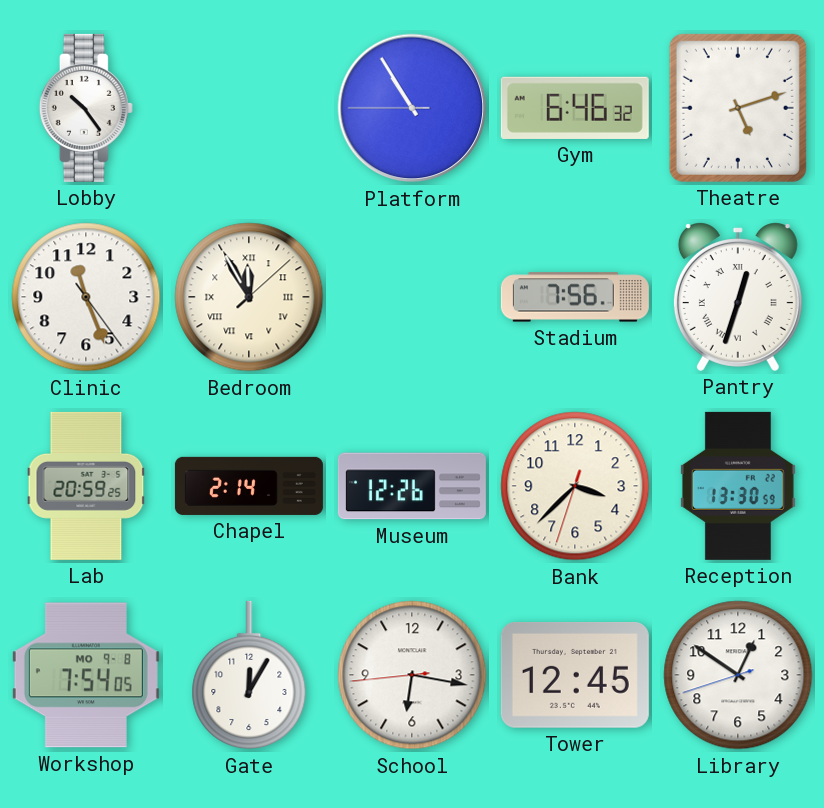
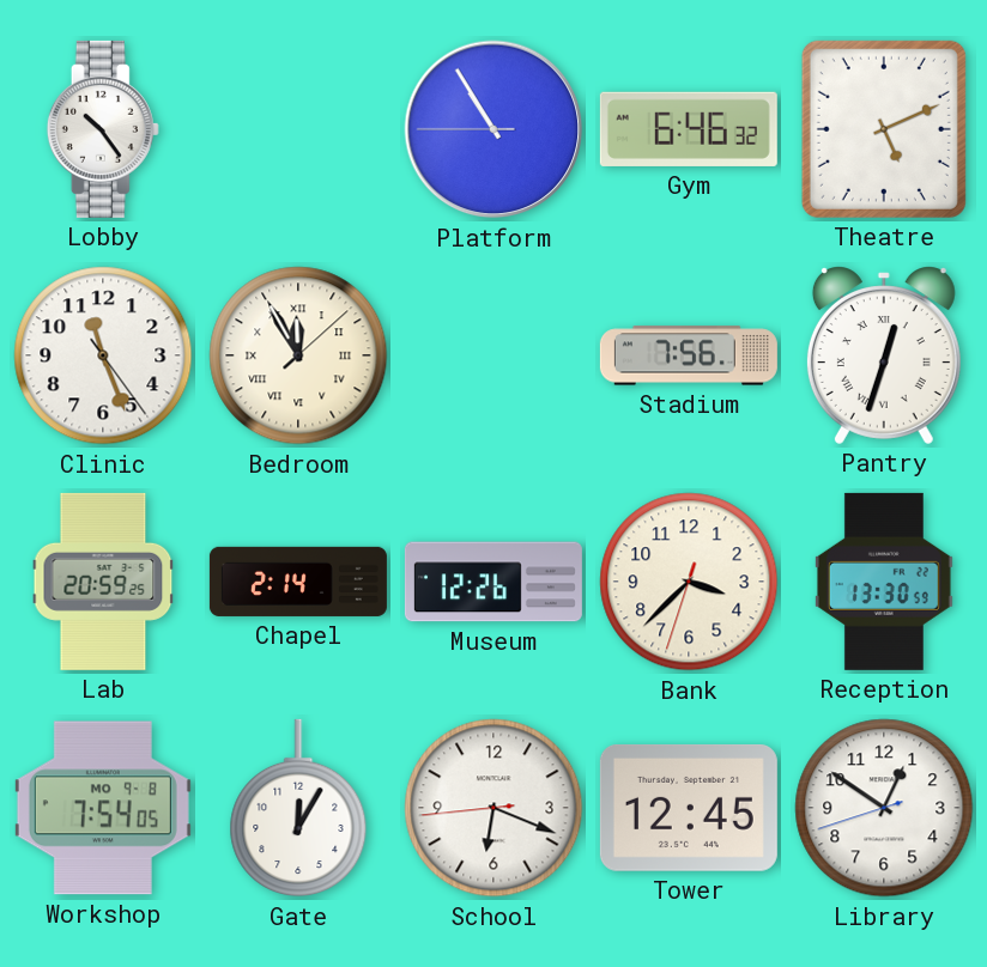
Theatre: 5:12 -> 5:11
School: 6:16 -> 6:18
